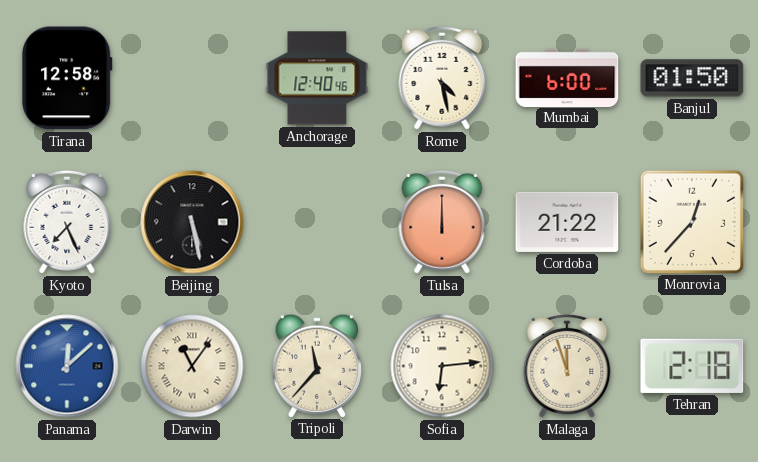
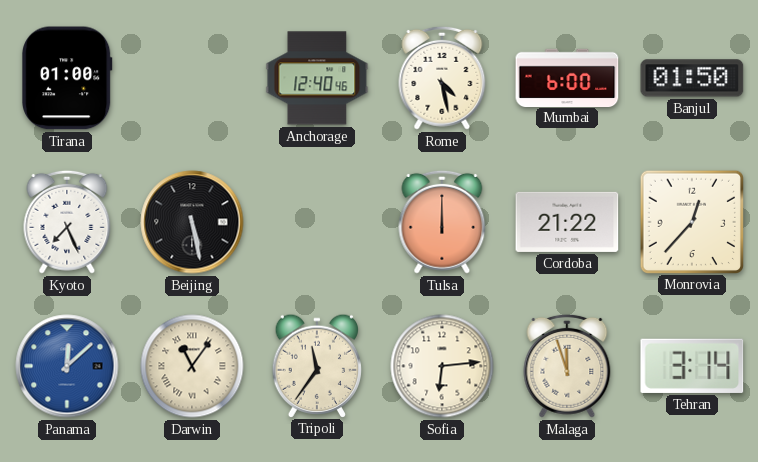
Tirana: 12:58 -> 01:00
Tripoli: 11:37 -> 11:36
Tehran: 2:18 -> 3:14
